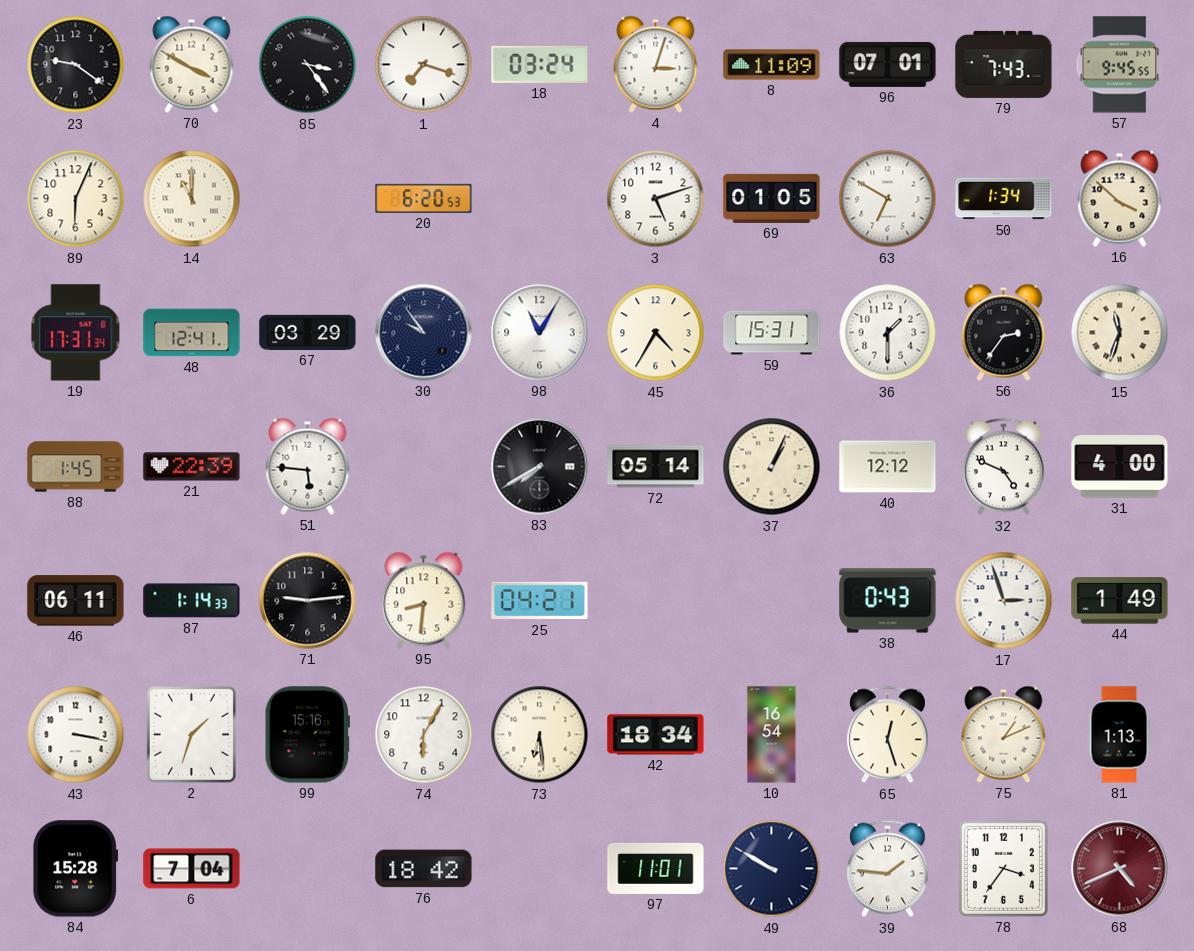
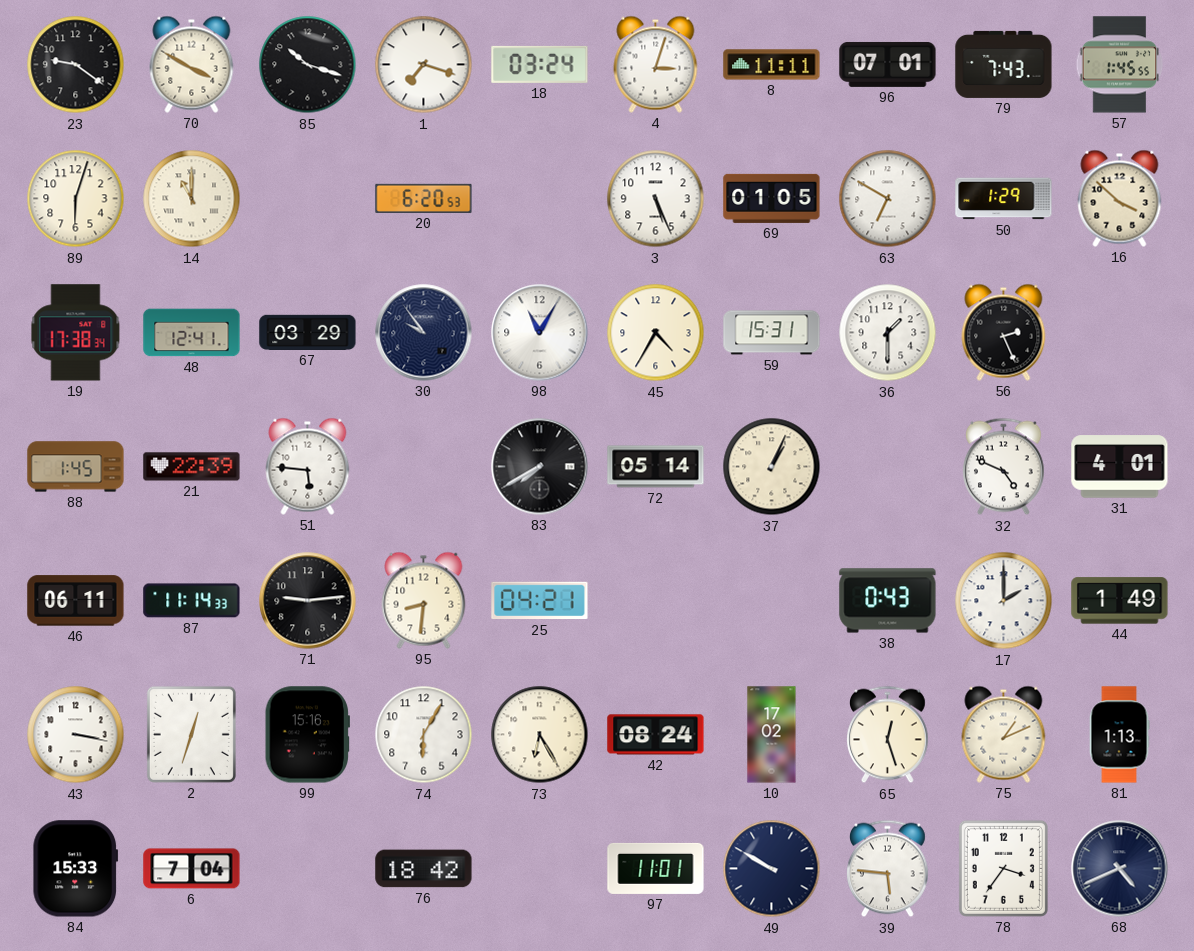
85: 3:24 -> 10:18
8: 11:09 -> 11:11
57: 9:45 -> 1:45
89: 6:04 -> 6:03
3: 5:12 -> 5:26
50: 1:34 -> 1:29
19: 17:31 -> 17:38
56: 2:36 -> 2:26
15: 11:33 -> none
40: 12:12 -> none
31: 4:00 -> 4:01
87: 1:14 -> 11:14
17: 2:57 -> 2:00
2: 1:33 -> 12:33
73: 6:29 -> 6:25
42: 18:34 -> 08:24
10: 16:54 -> 17:02
84: 15:28 -> 15:33
39: 1:46 -> 5:46
68 dial: burgundy -> navy
